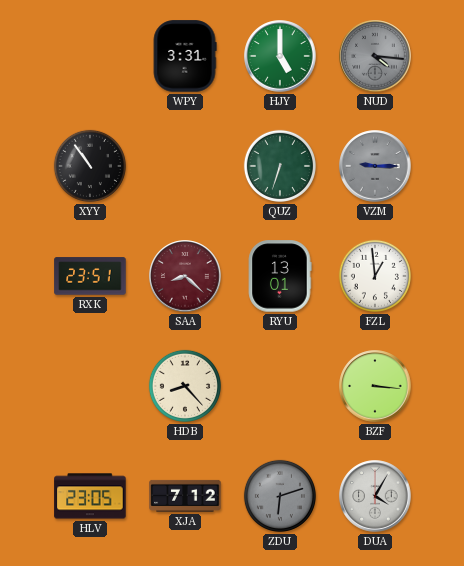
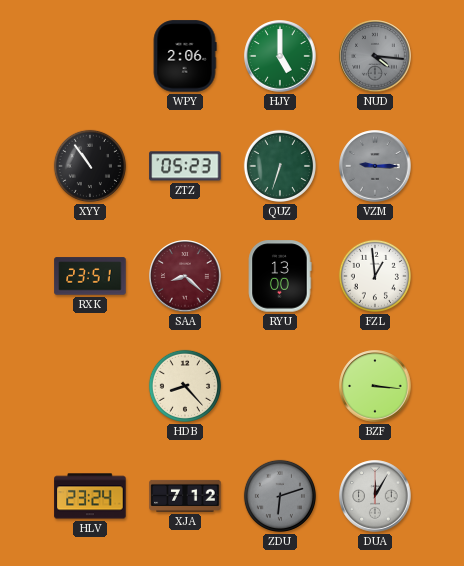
WPY: 3:31 -> 2:06
ZTZ: none -> 05:23
RYU: 13:01 -> 13:00
HLV: 23:05 -> 23:24
DUA: 4:05 -> 12:05
